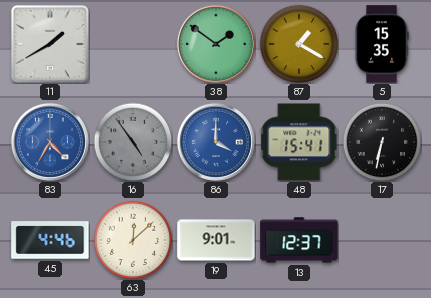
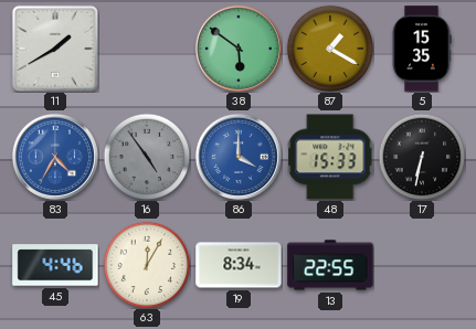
38: 1:51 -> 5:51
48: 15:41 -> 15:33
63: 12:08 -> 12:05
19: 9:01 -> 8:34
13: 12:37 -> 22:55
